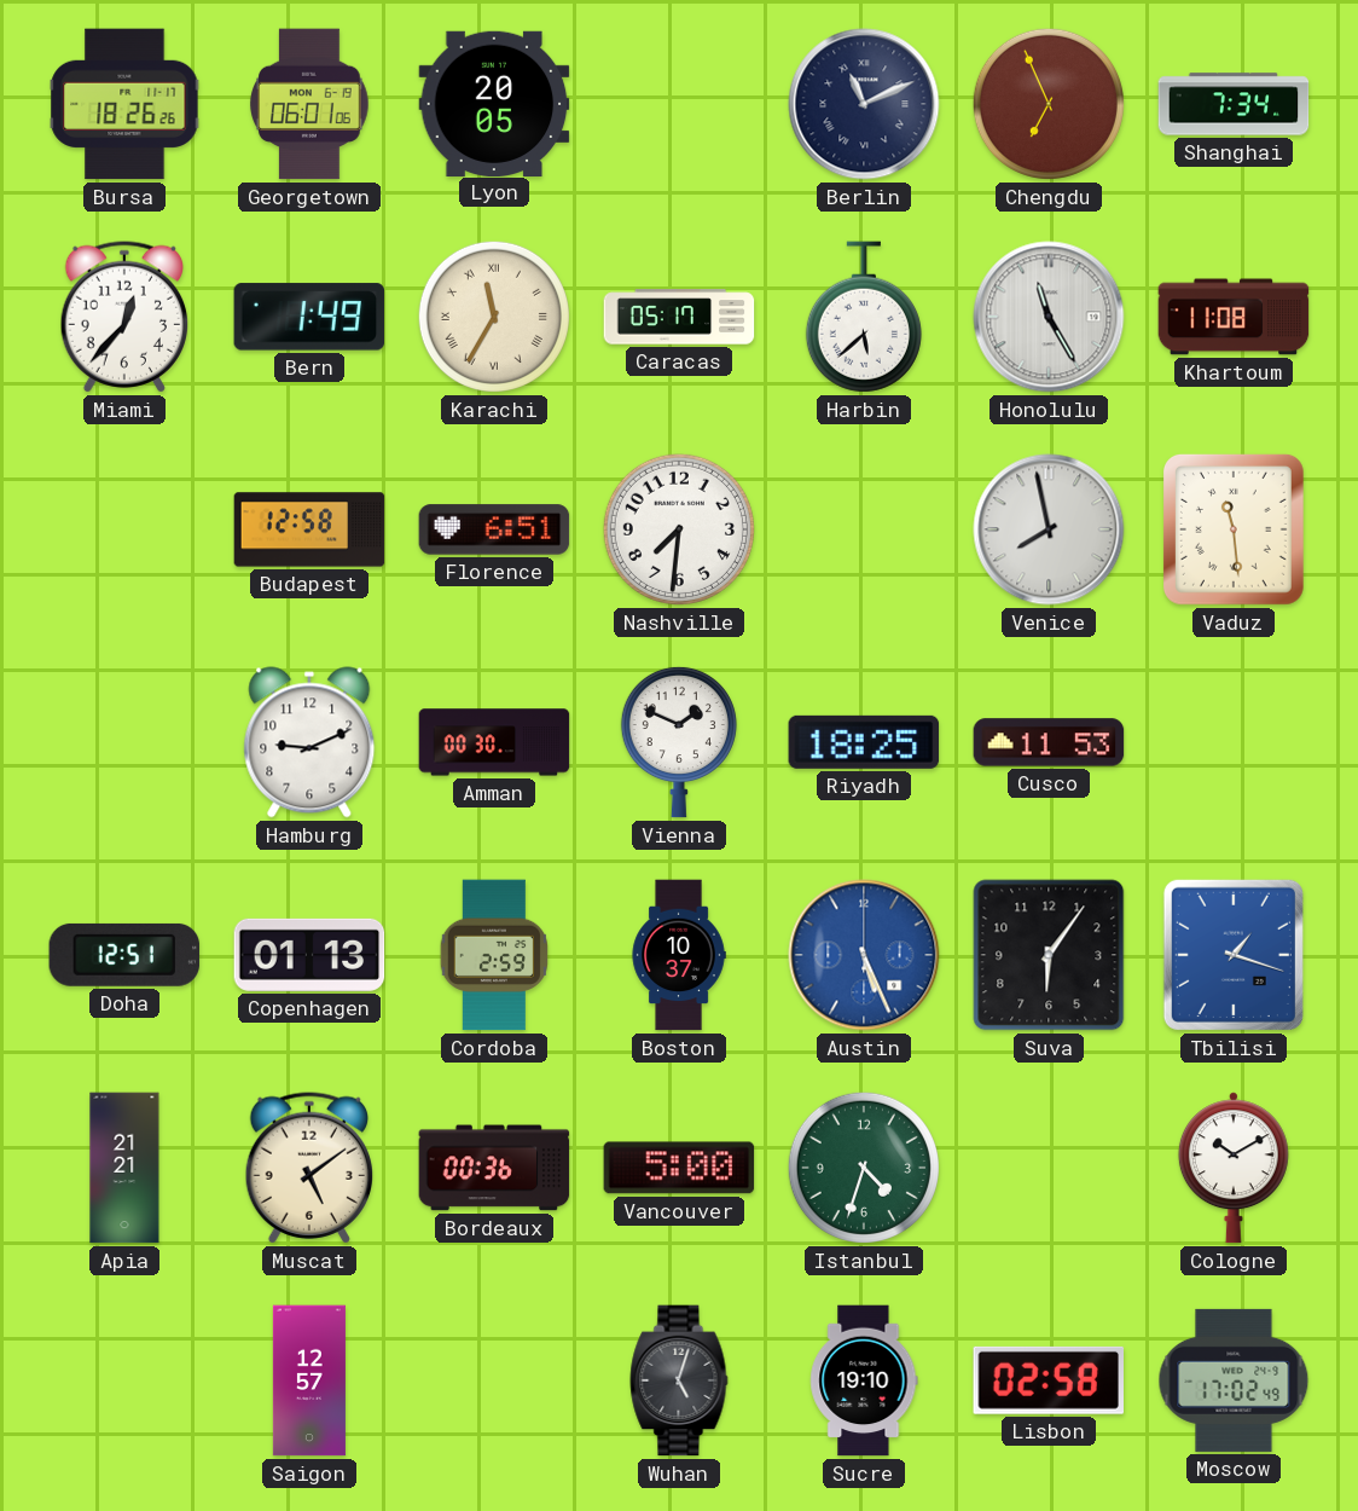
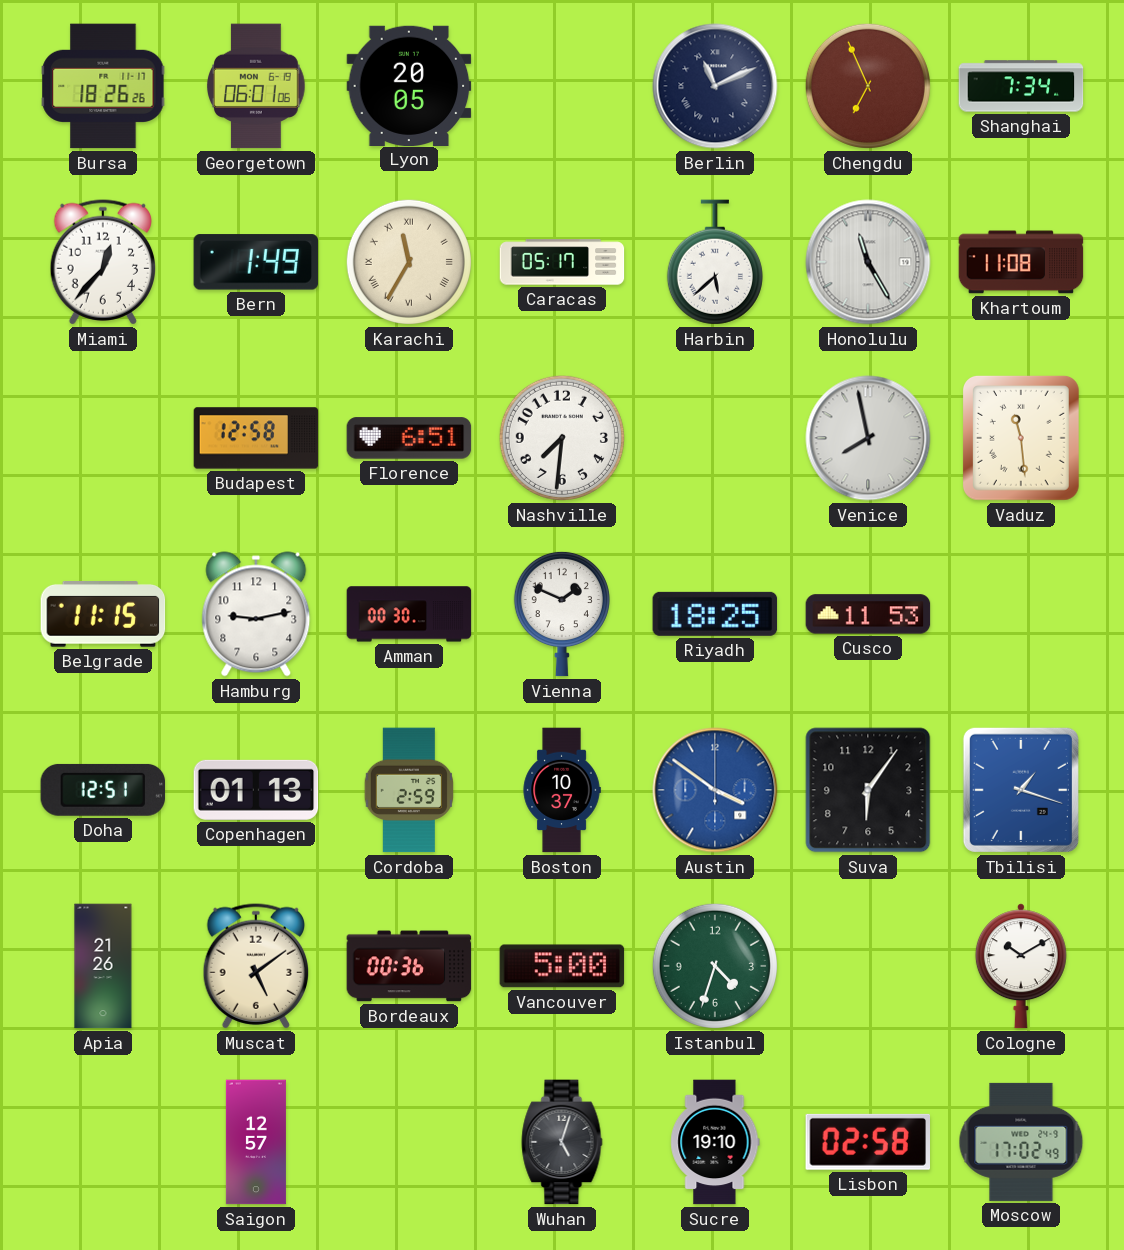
Belgrade: none -> 11:15
Hamburg: 9:11 -> 9:13
Austin: 5:26 -> 3:51
Apia: 21:21 -> 21:26
